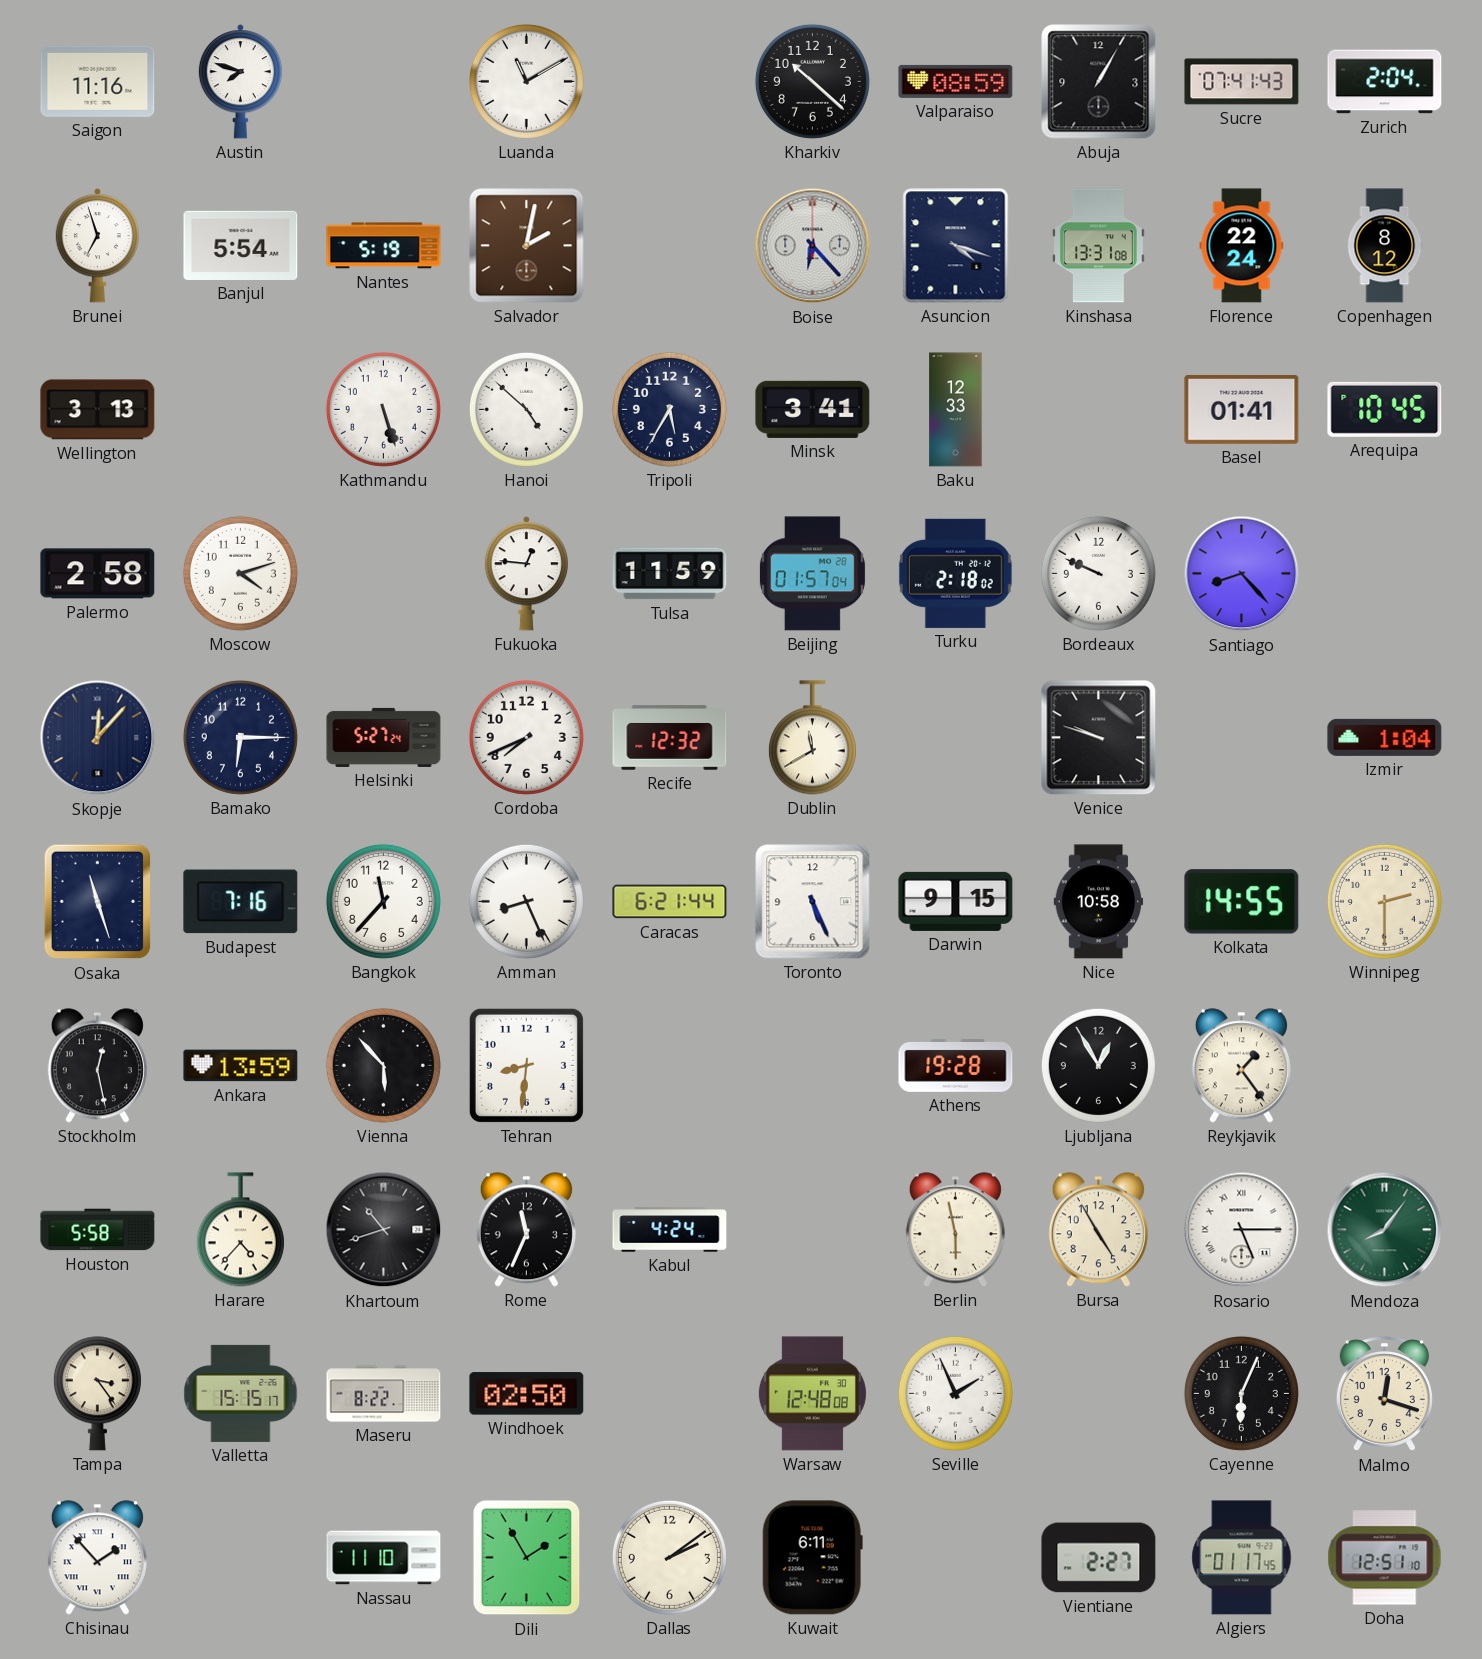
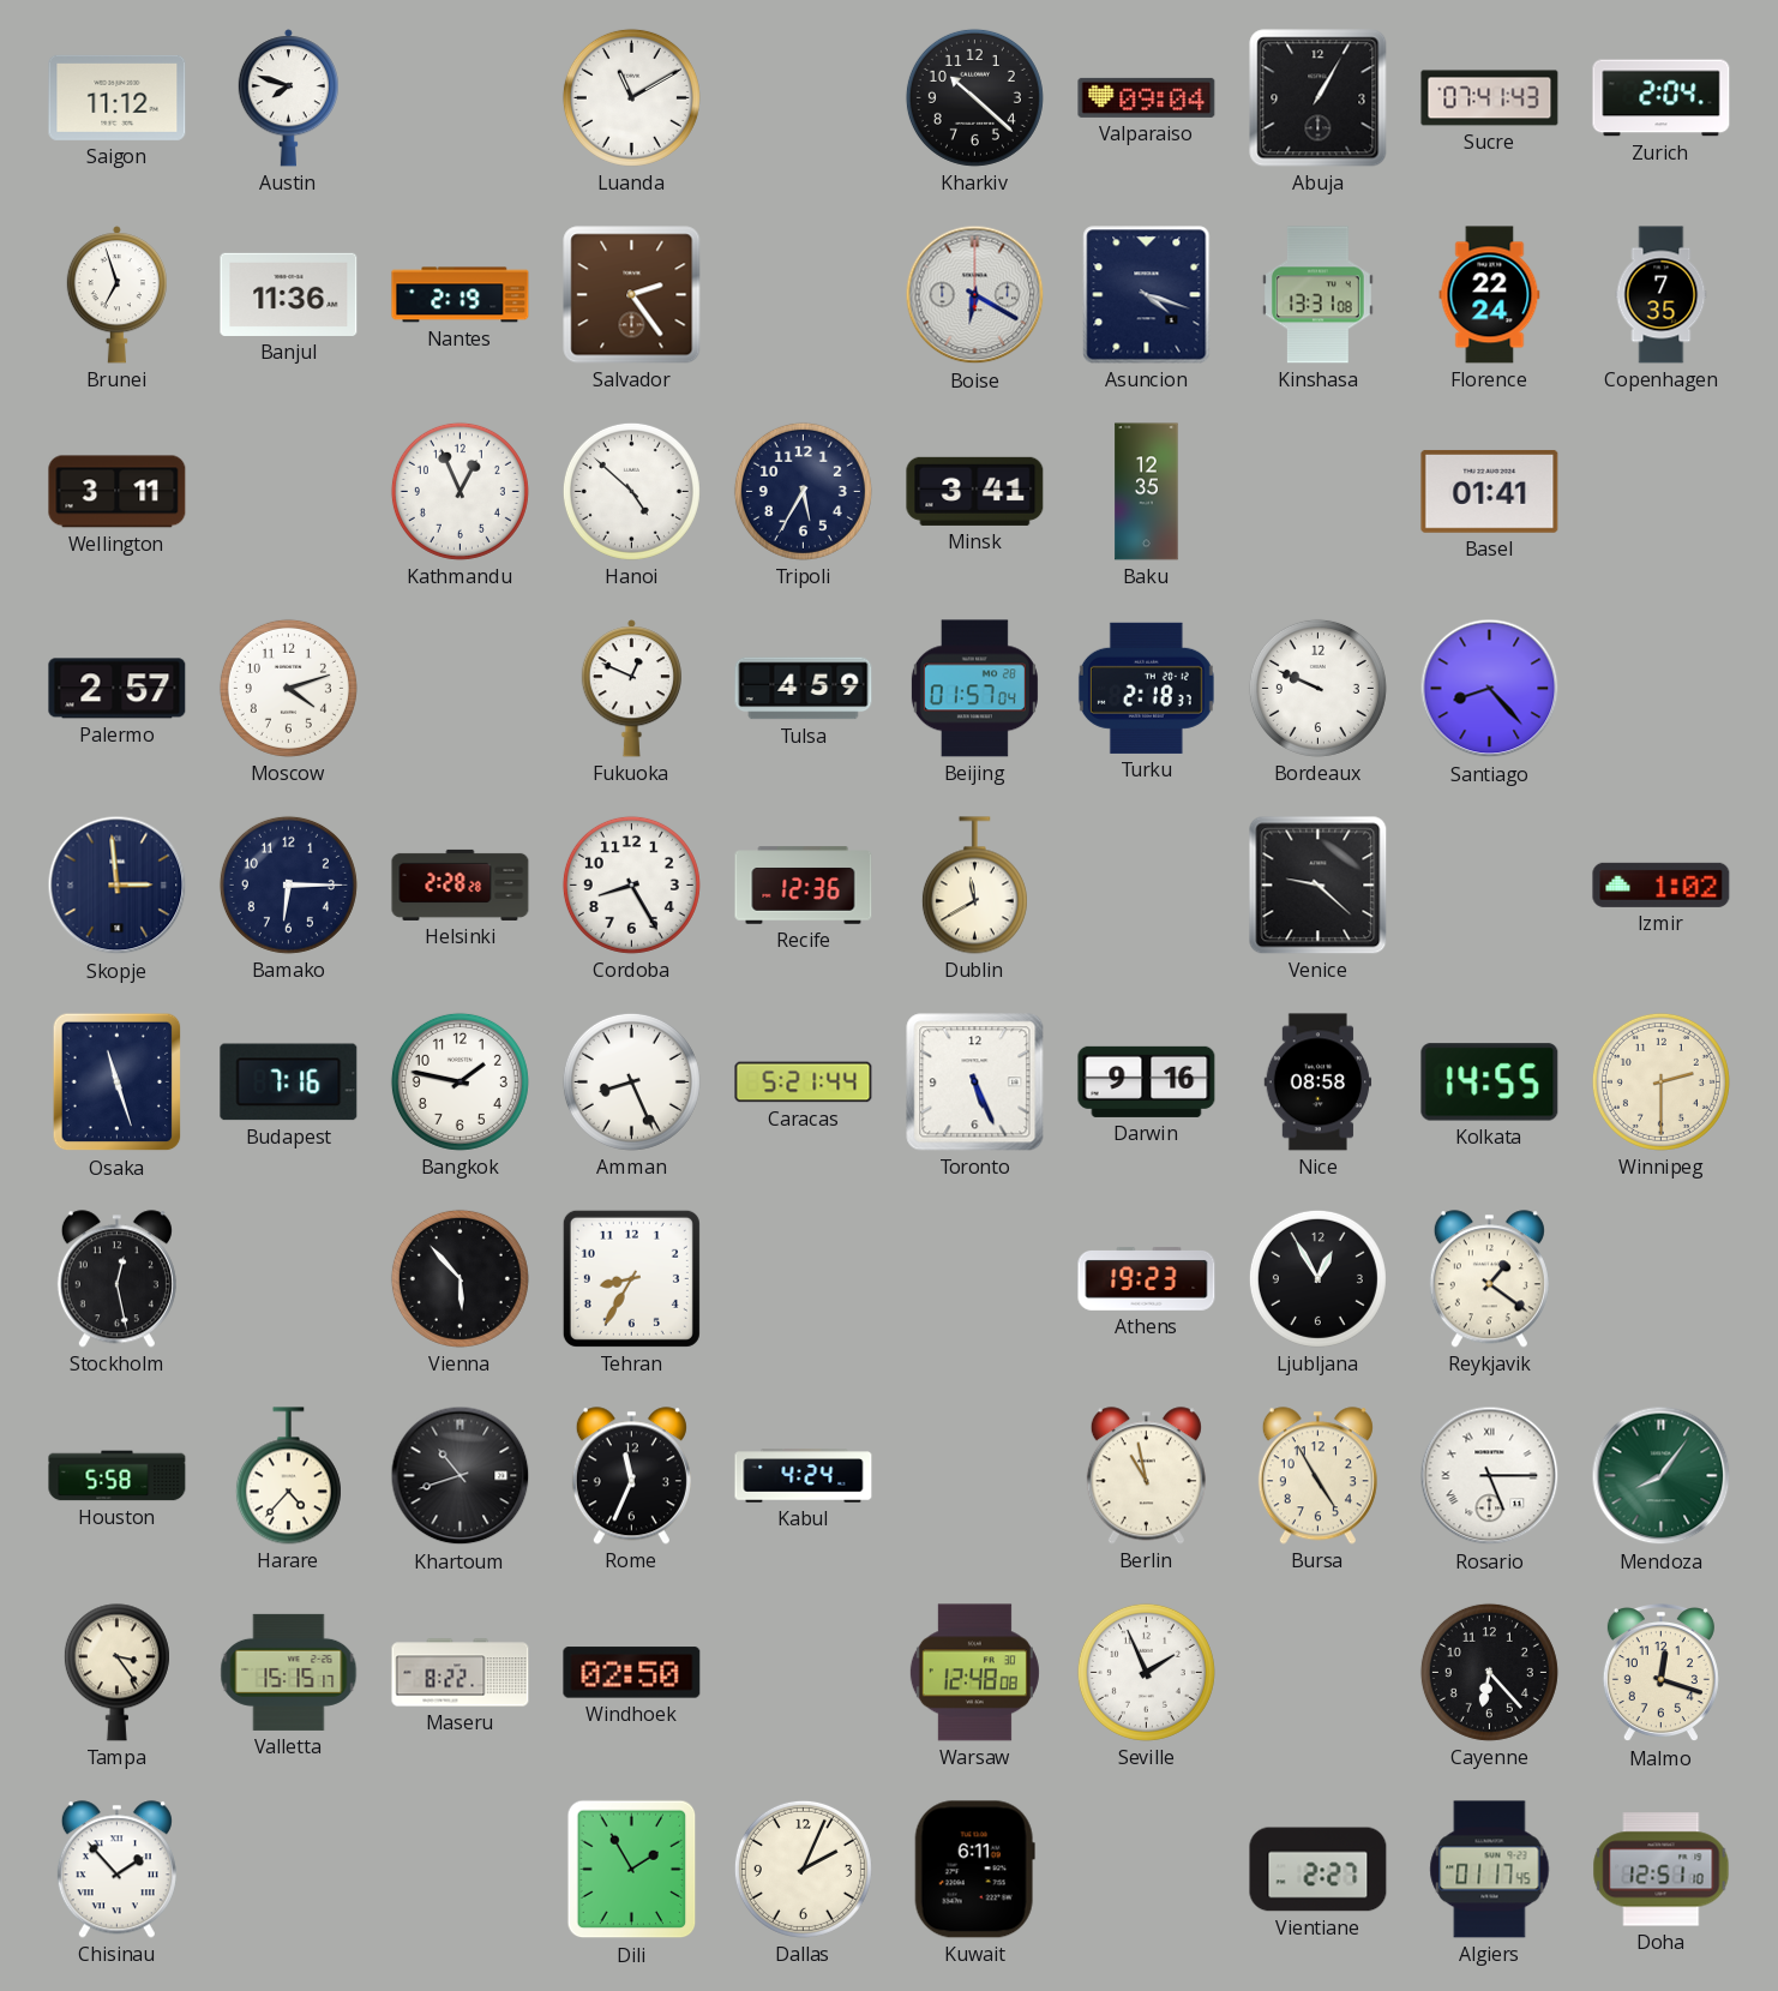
Saigon: 11:16 -> 11:12
Valparaiso: 08:59 -> 09:04
Banjul: 5:54 -> 11:36
Nantes: 5:19 -> 2:19
Salvador: 2:02 -> 2:24
Boise: 6:23 -> 6:20
Copenhagen: 8:12 -> 7:35
Wellington: 3:13 -> 3:11
Kathmandu: 5:27 -> 12:56
Baku: 12:33 -> 12:35
Arequipa: 10:45 -> none
Palermo: 2:58 -> 2:57
Fukuoka: 12:46 -> 12:49
Tulsa: 11:59 -> 4:59
Turku: 2:18:02 -> 2:18:37
Skopje: 12:07 -> 2:59
Helsinki: 5:27 -> 2:28
Cordoba: 7:41 -> 8:25
Recife: 12:32 -> 12:36
Venice: 9:48 -> 9:22
Izmir: 1:04 -> 1:02
Bangkok: 11:37 -> 1:47
Caracas: 6:21 -> 5:21
Darwin: 9:15 -> 9:16
Nice: 10:58 -> 08:58
Ankara: 13:59 -> none
Tehran: 8:31 -> 8:35
Athens: 19:28 -> 19:23
Reykjavik: 1:24 -> 1:21
Berlin: 5:58 -> 10:58
Cayenne: 6:04 -> 6:23
Nassau: 11:10 -> none
Dallas: 2:09 -> 2:04
